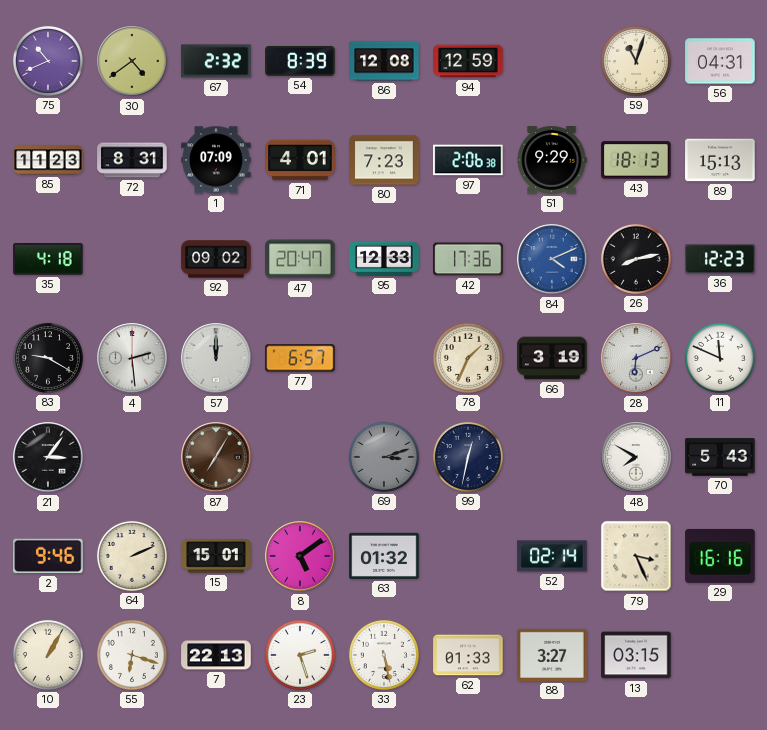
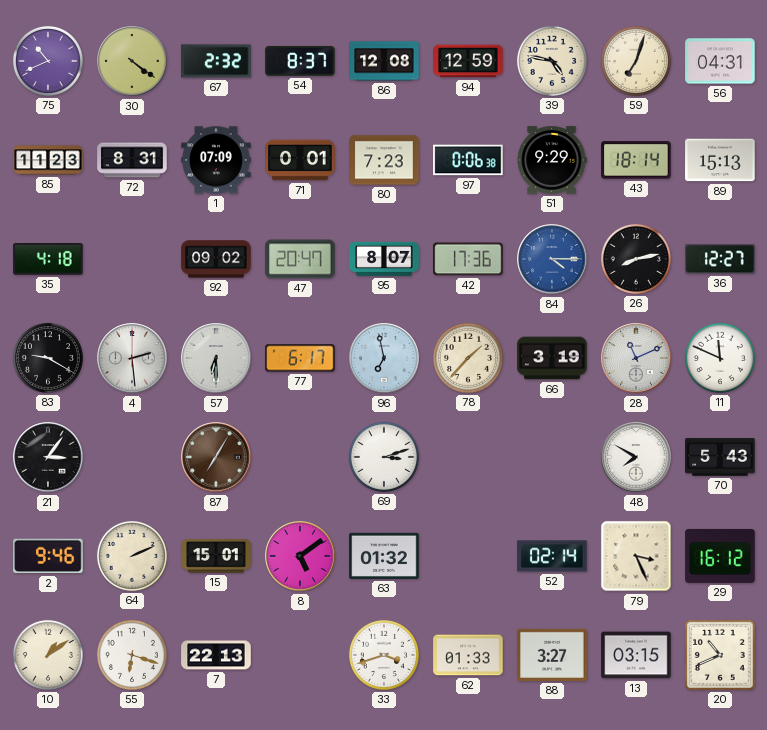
30: 4:39 -> 4:21
54: 8:39 -> 8:37
39: none -> 4:47
59: 11:03 -> 7:03
71: 4:01 -> 0:01
97: 2:06 -> 0:06
43: 18:13 -> 18:14
95: 12:33 -> 8:07
84: 4:11 -> 4:15
36: 12:23 -> 12:27
57: 12:00 -> 6:30
77: 6:57 -> 6:17
96: none -> 6:58
78: 1:34 -> 1:37
28: 6:11 -> 11:11
69 dial: grey -> white
99: 12:32 -> none
29: 16:16 -> 16:12
10: 1:05 -> 1:09
23: 2:27 -> none
33: 5:28 -> 3:42
20: none -> 10:41
